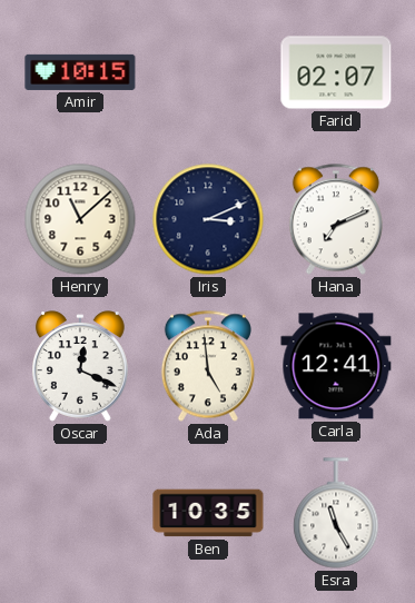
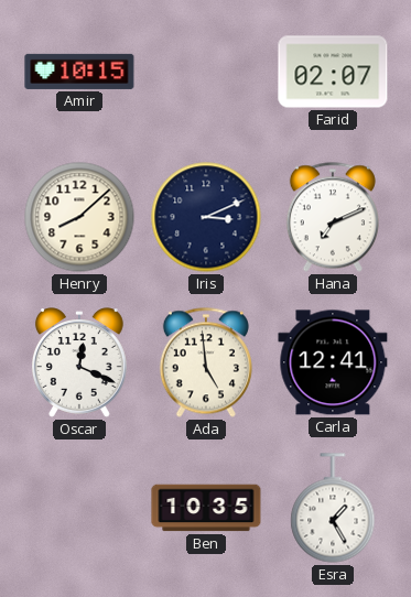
Henry: 11:08 -> 8:08
Esra: 11:25 -> 1:25
